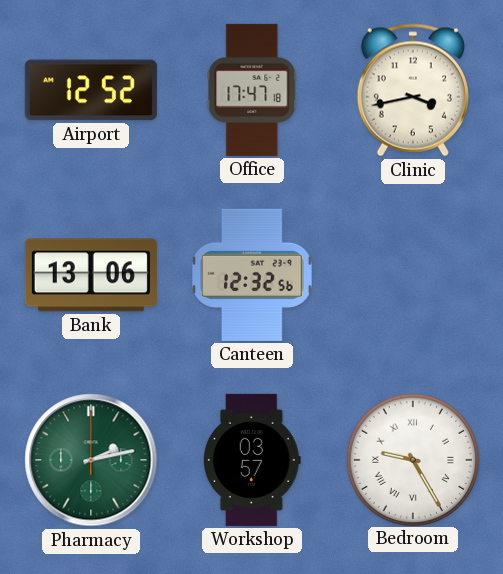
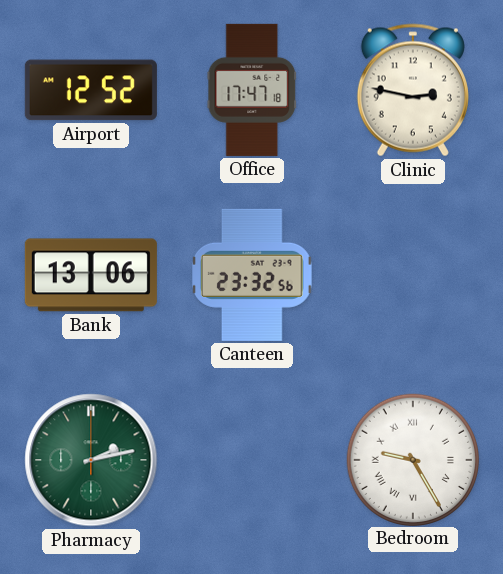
Clinic: 3:43 -> 2:47
Canteen: 12:32 -> 23:32
Workshop: 03:57 -> none
